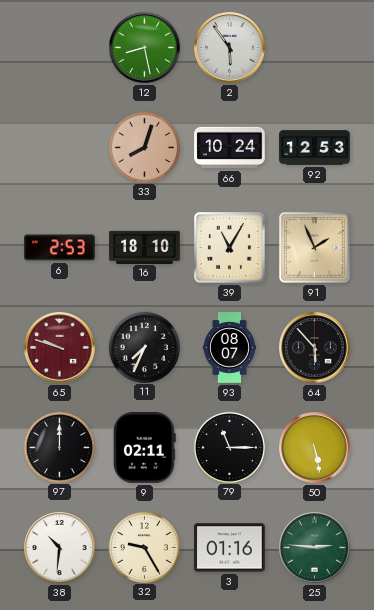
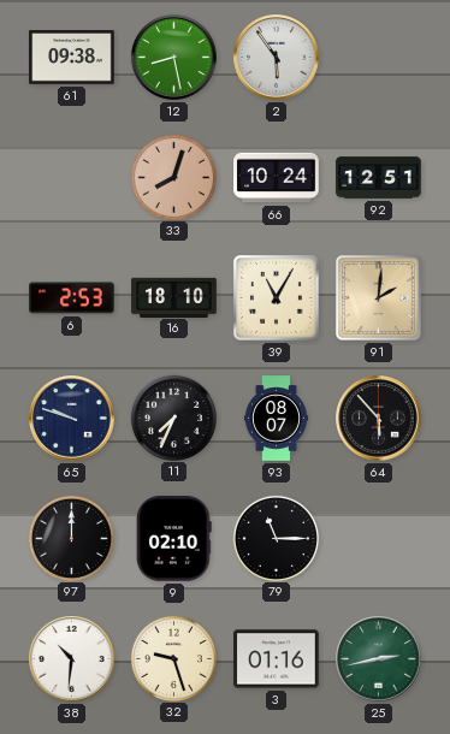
61: none -> 09:38
92: 12:53 -> 12:51
91: 1:56 -> 2:01
65 dial: burgundy -> navy
9: 02:11 -> 02:10
50: 5:28 -> none
32: 9:25 -> 9:27
25: 2:46 -> 2:43
